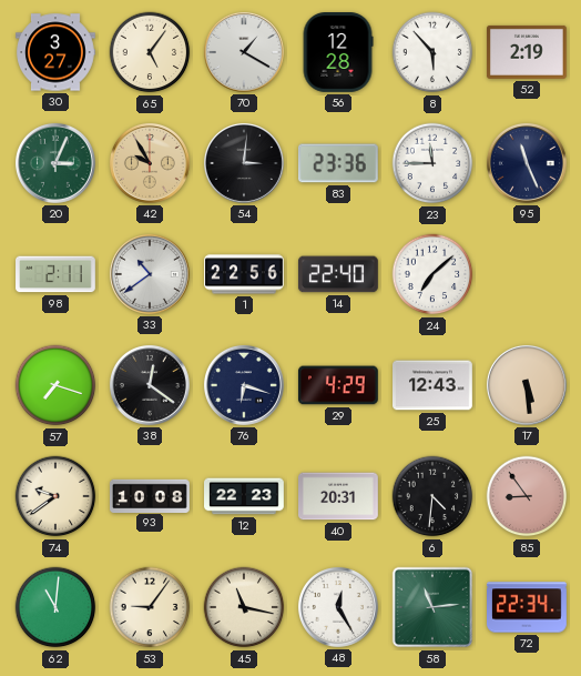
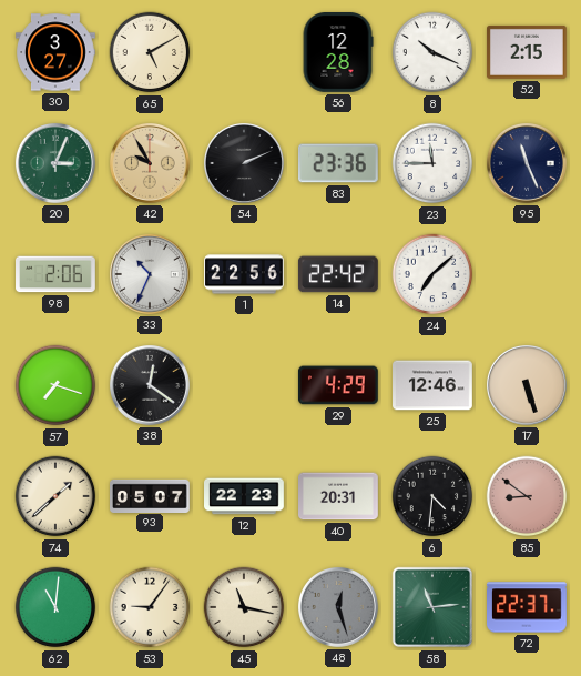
65: 5:06 -> 5:10
70: 1:20 -> none
8: 5:53 -> 10:19
52: 2:19 -> 2:15
54: 3:01 -> 2:11
98: 2:11 -> 2:06
33: 10:39 -> 10:34
14: 22:40 -> 22:42
76: 6:18 -> none
25: 12:43 -> 12:46
17: 5:29 -> 5:27
74: 9:39 -> 1:38
93: 10:08 -> 05:07
85: 8:54 -> 8:51
48: 12:25 -> 12:27
48 dial: white -> grey
72: 22:34 -> 22:37
